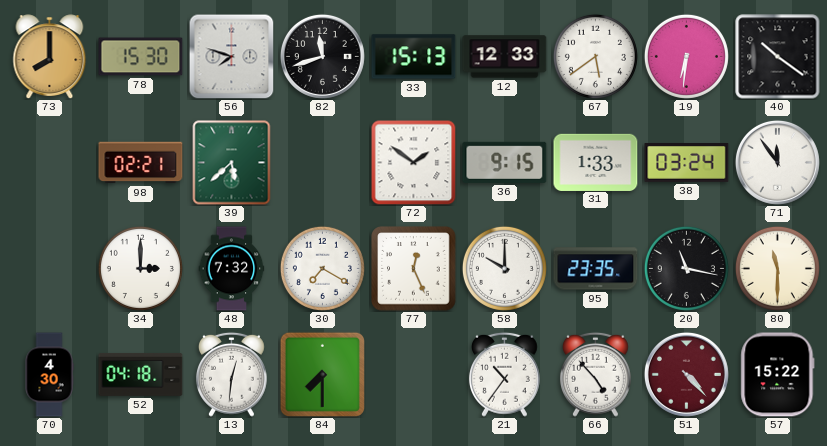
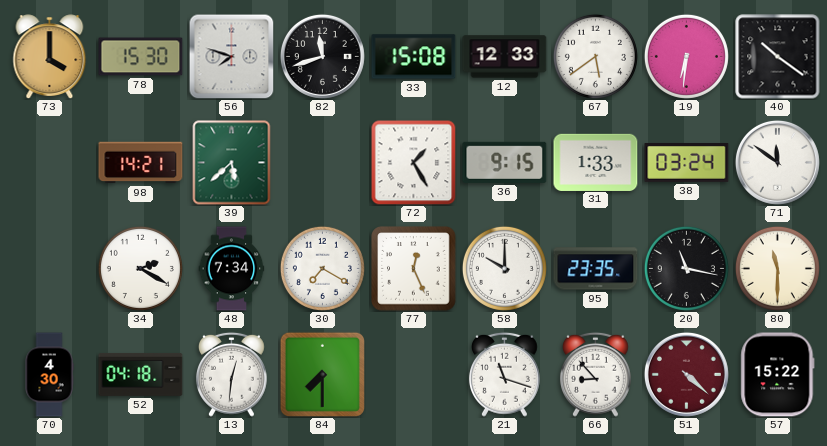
73: 8:00 -> 4:00
33: 15:13 -> 15:08
98: 02:21 -> 14:21
72: 1:51 -> 1:25
71: 11:54 -> 11:51
34: 3:00 -> 2:20
48: 7:32 -> 7:34
21: 10:36 -> 11:18
66: 4:53 -> 8:53
51: 4:23 -> 4:22
